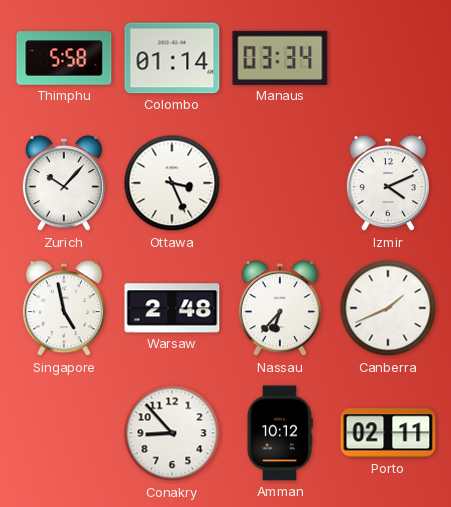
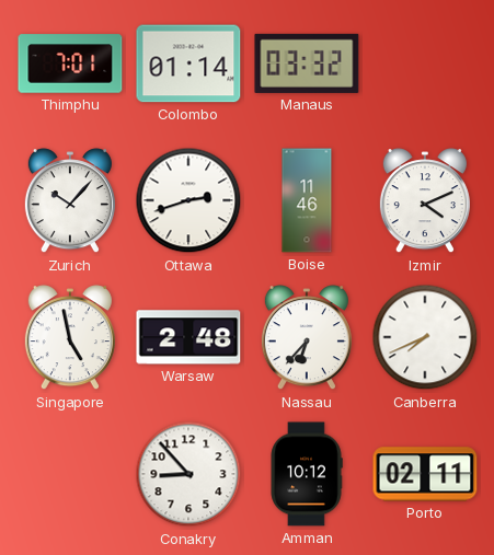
Thimphu: 5:58 -> 7:01
Manaus: 03:34 -> 03:32
Ottawa: 3:26 -> 2:42
Boise: none -> 11:46
Canberra: 1:41 -> 7:41
